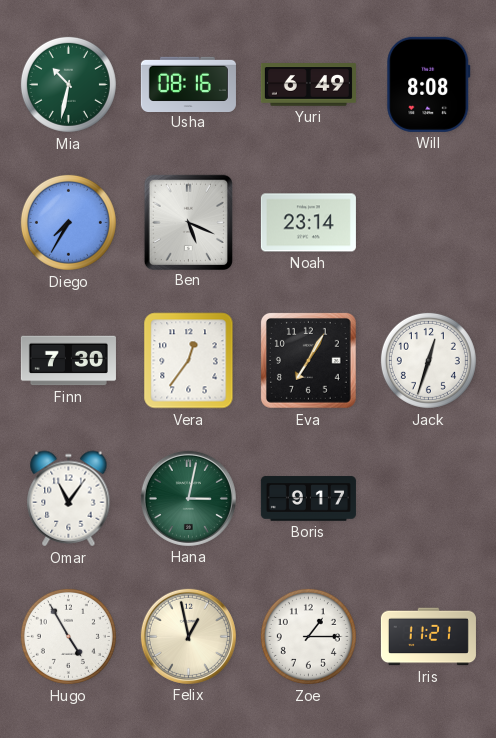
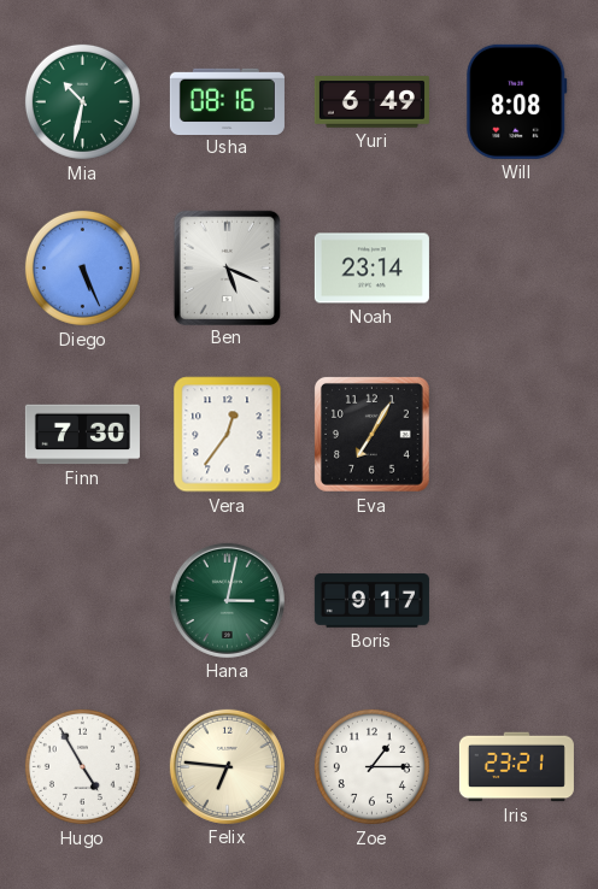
Diego: 7:35 -> 5:26
Jack: 12:33 -> none
Omar: 11:06 -> none
Felix: 12:58 -> 6:46
Iris: 11:21 -> 23:21
